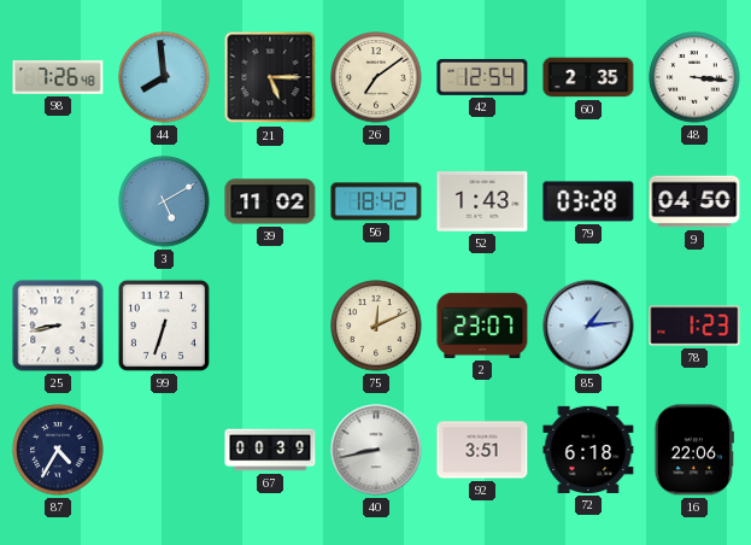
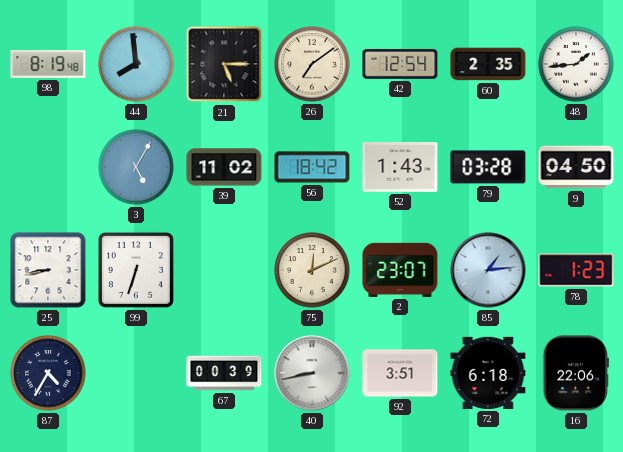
98: 7:26 -> 8:19
48: 3:16 -> 1:44
3: 5:10 -> 5:05
